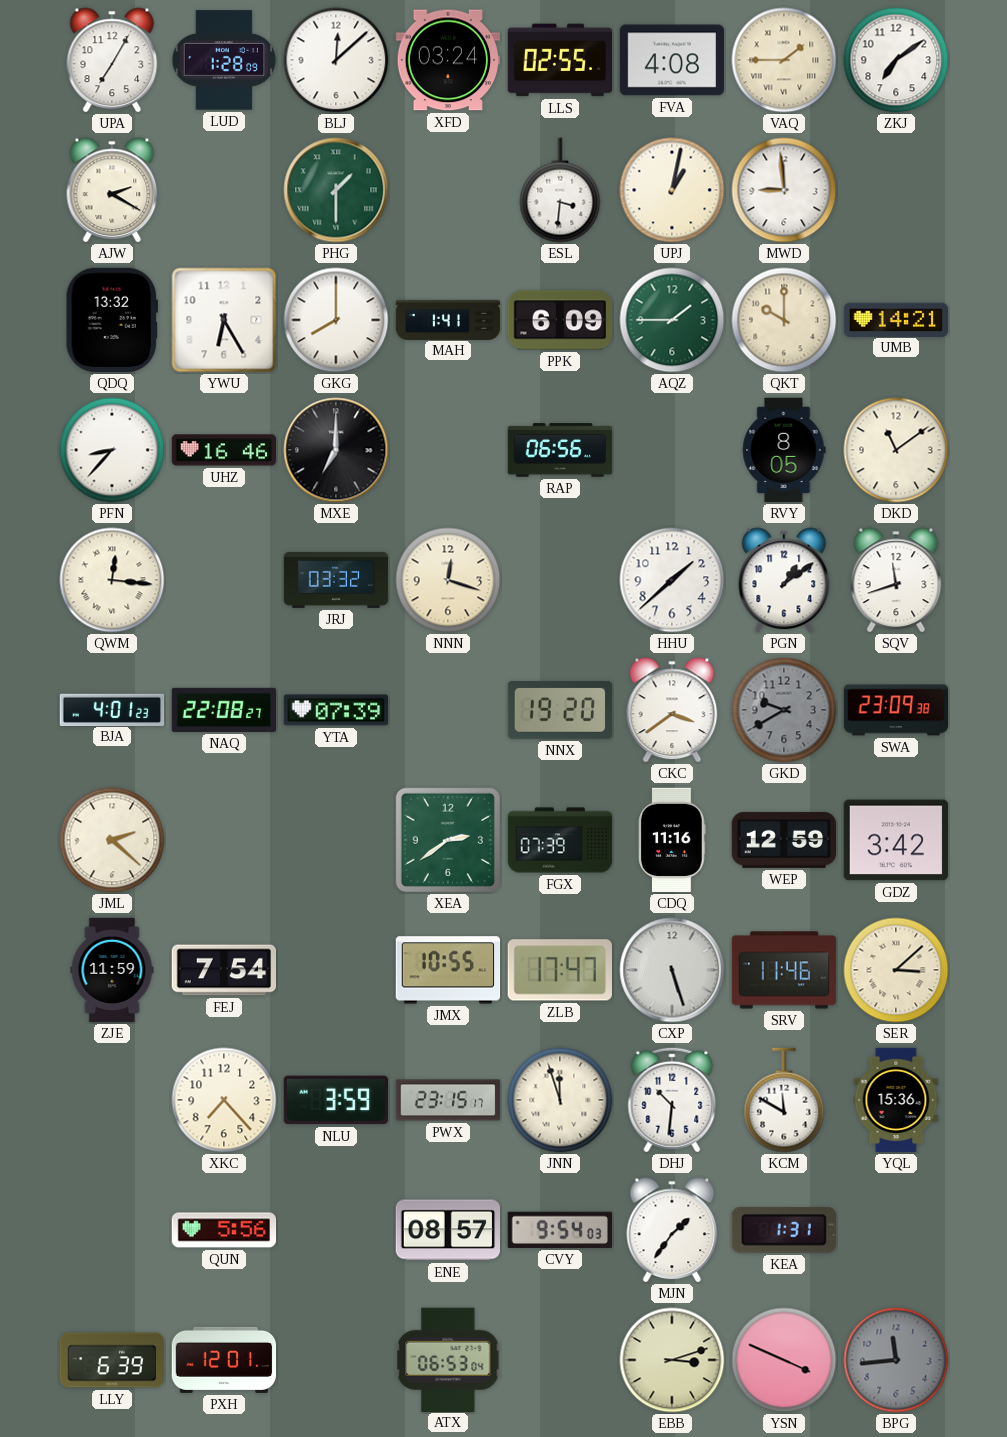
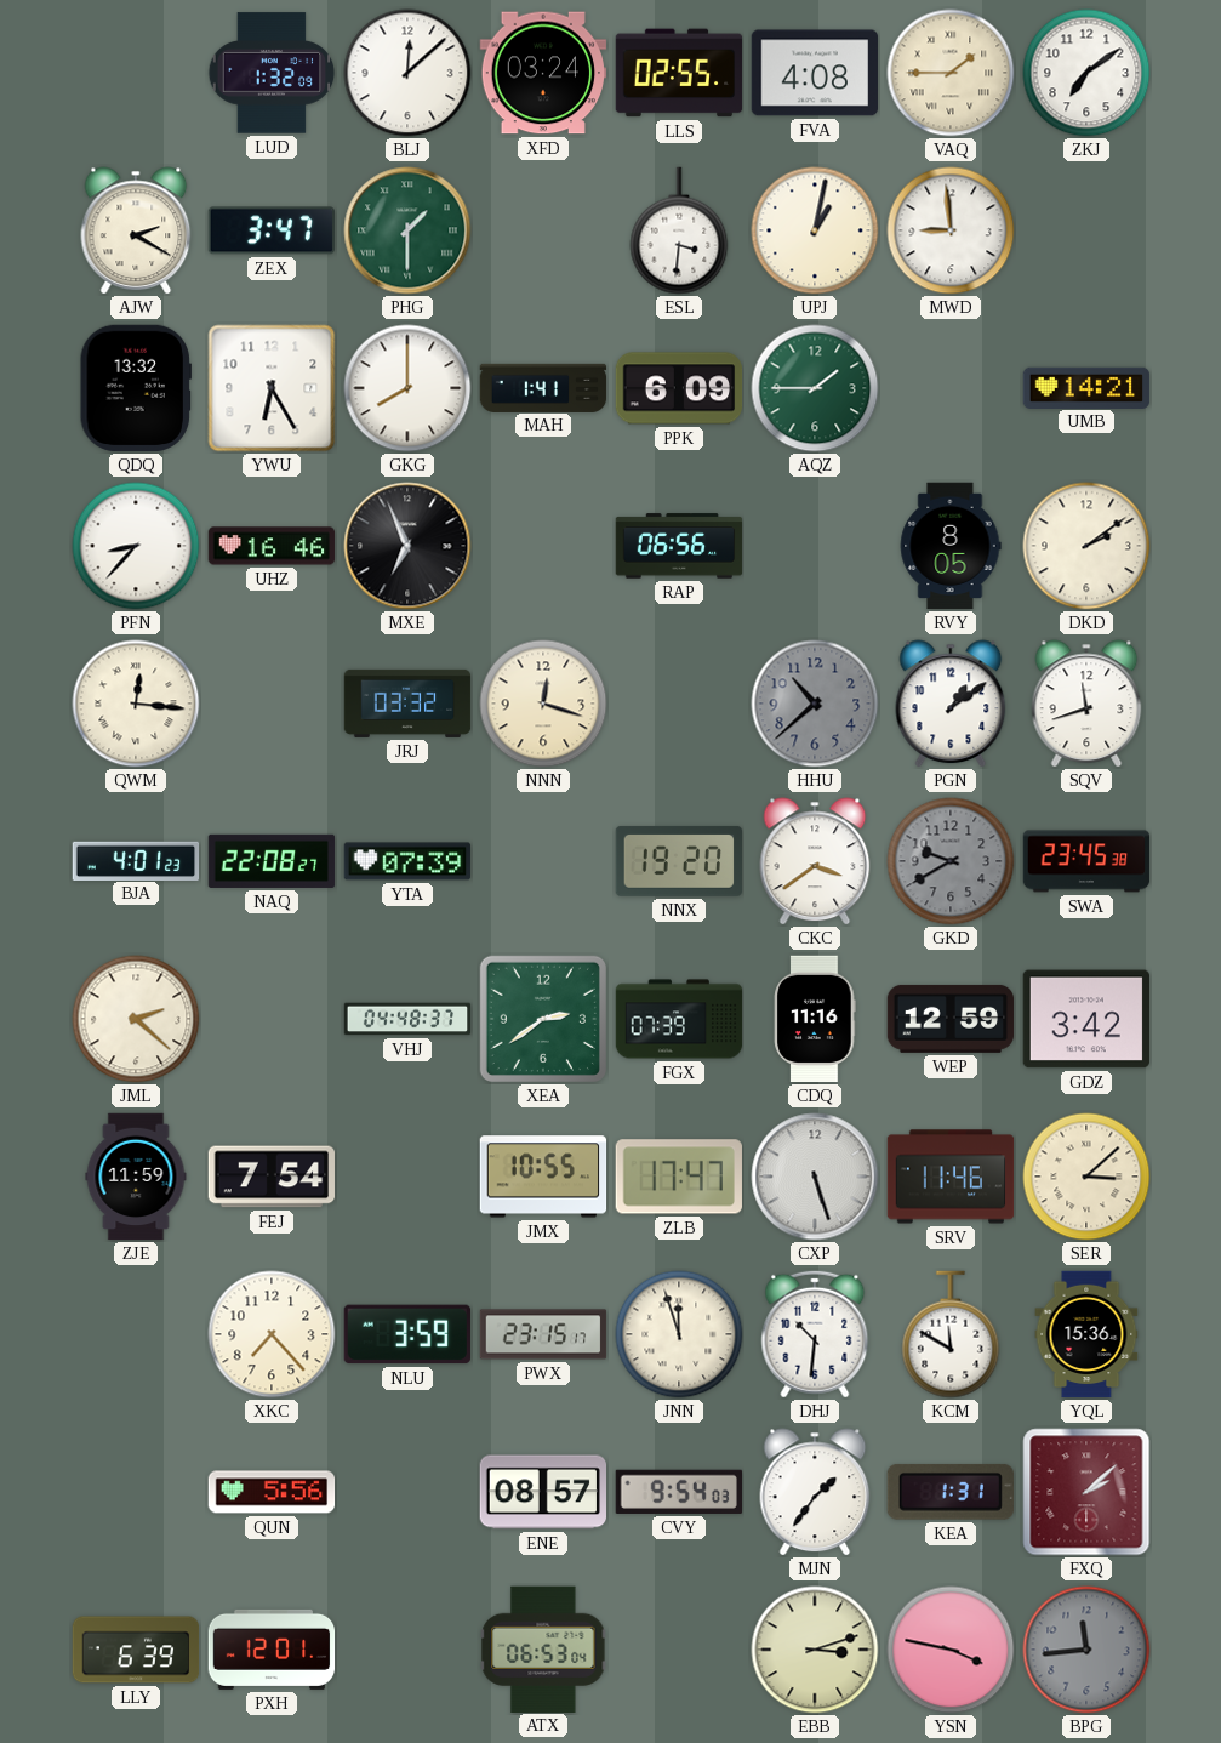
UPA: 7:05 -> none
LUD: 1:28 -> 1:32
ZEX: none -> 3:47
QKT: 10:00 -> none
MXE: 7:00 -> 6:56
DKD: 11:09 -> 2:09
HHU: 1:38 -> 10:38
HHU dial: white -> grey
SWA: 23:09 -> 23:45
VHJ: none -> 04:48
FXQ: none -> 2:08
YSN: 3:49 -> 3:47
